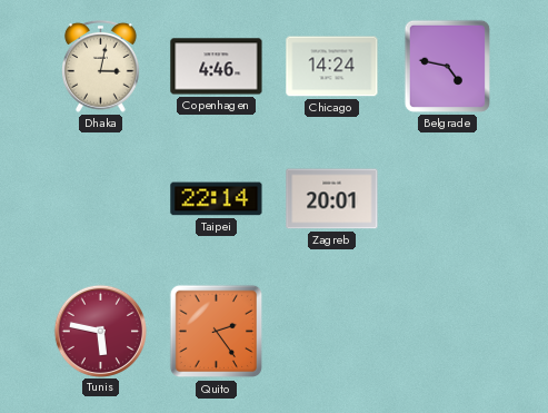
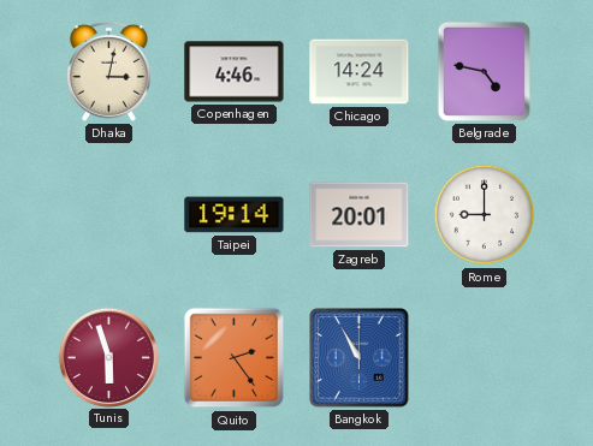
Taipei: 22:14 -> 19:14
Rome: none -> 9:00
Tunis: 5:47 -> 5:57
Bangkok: none -> 10:55
